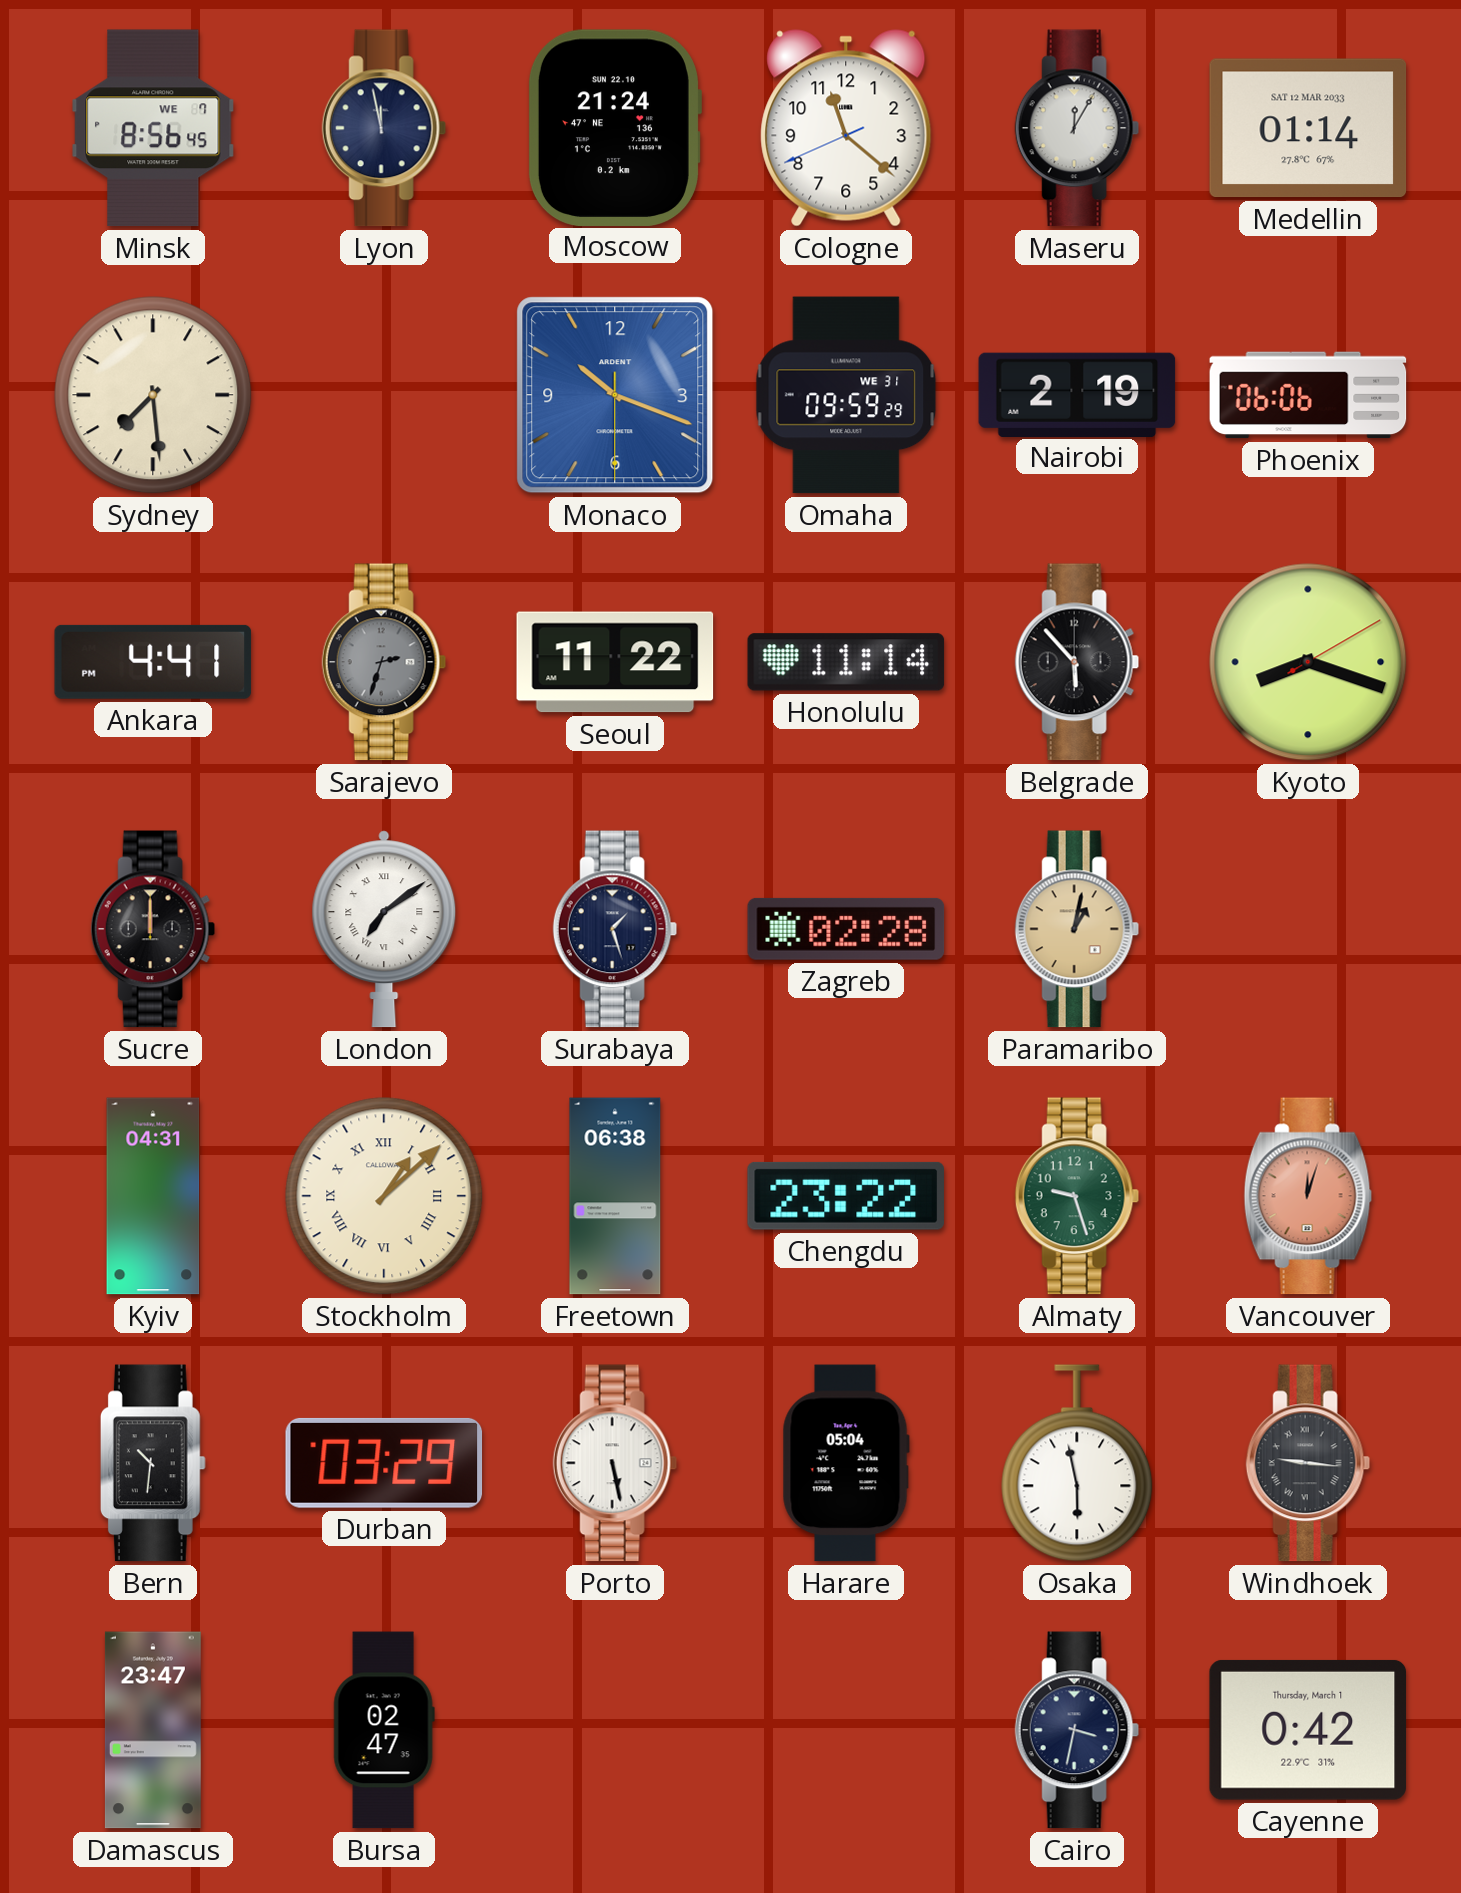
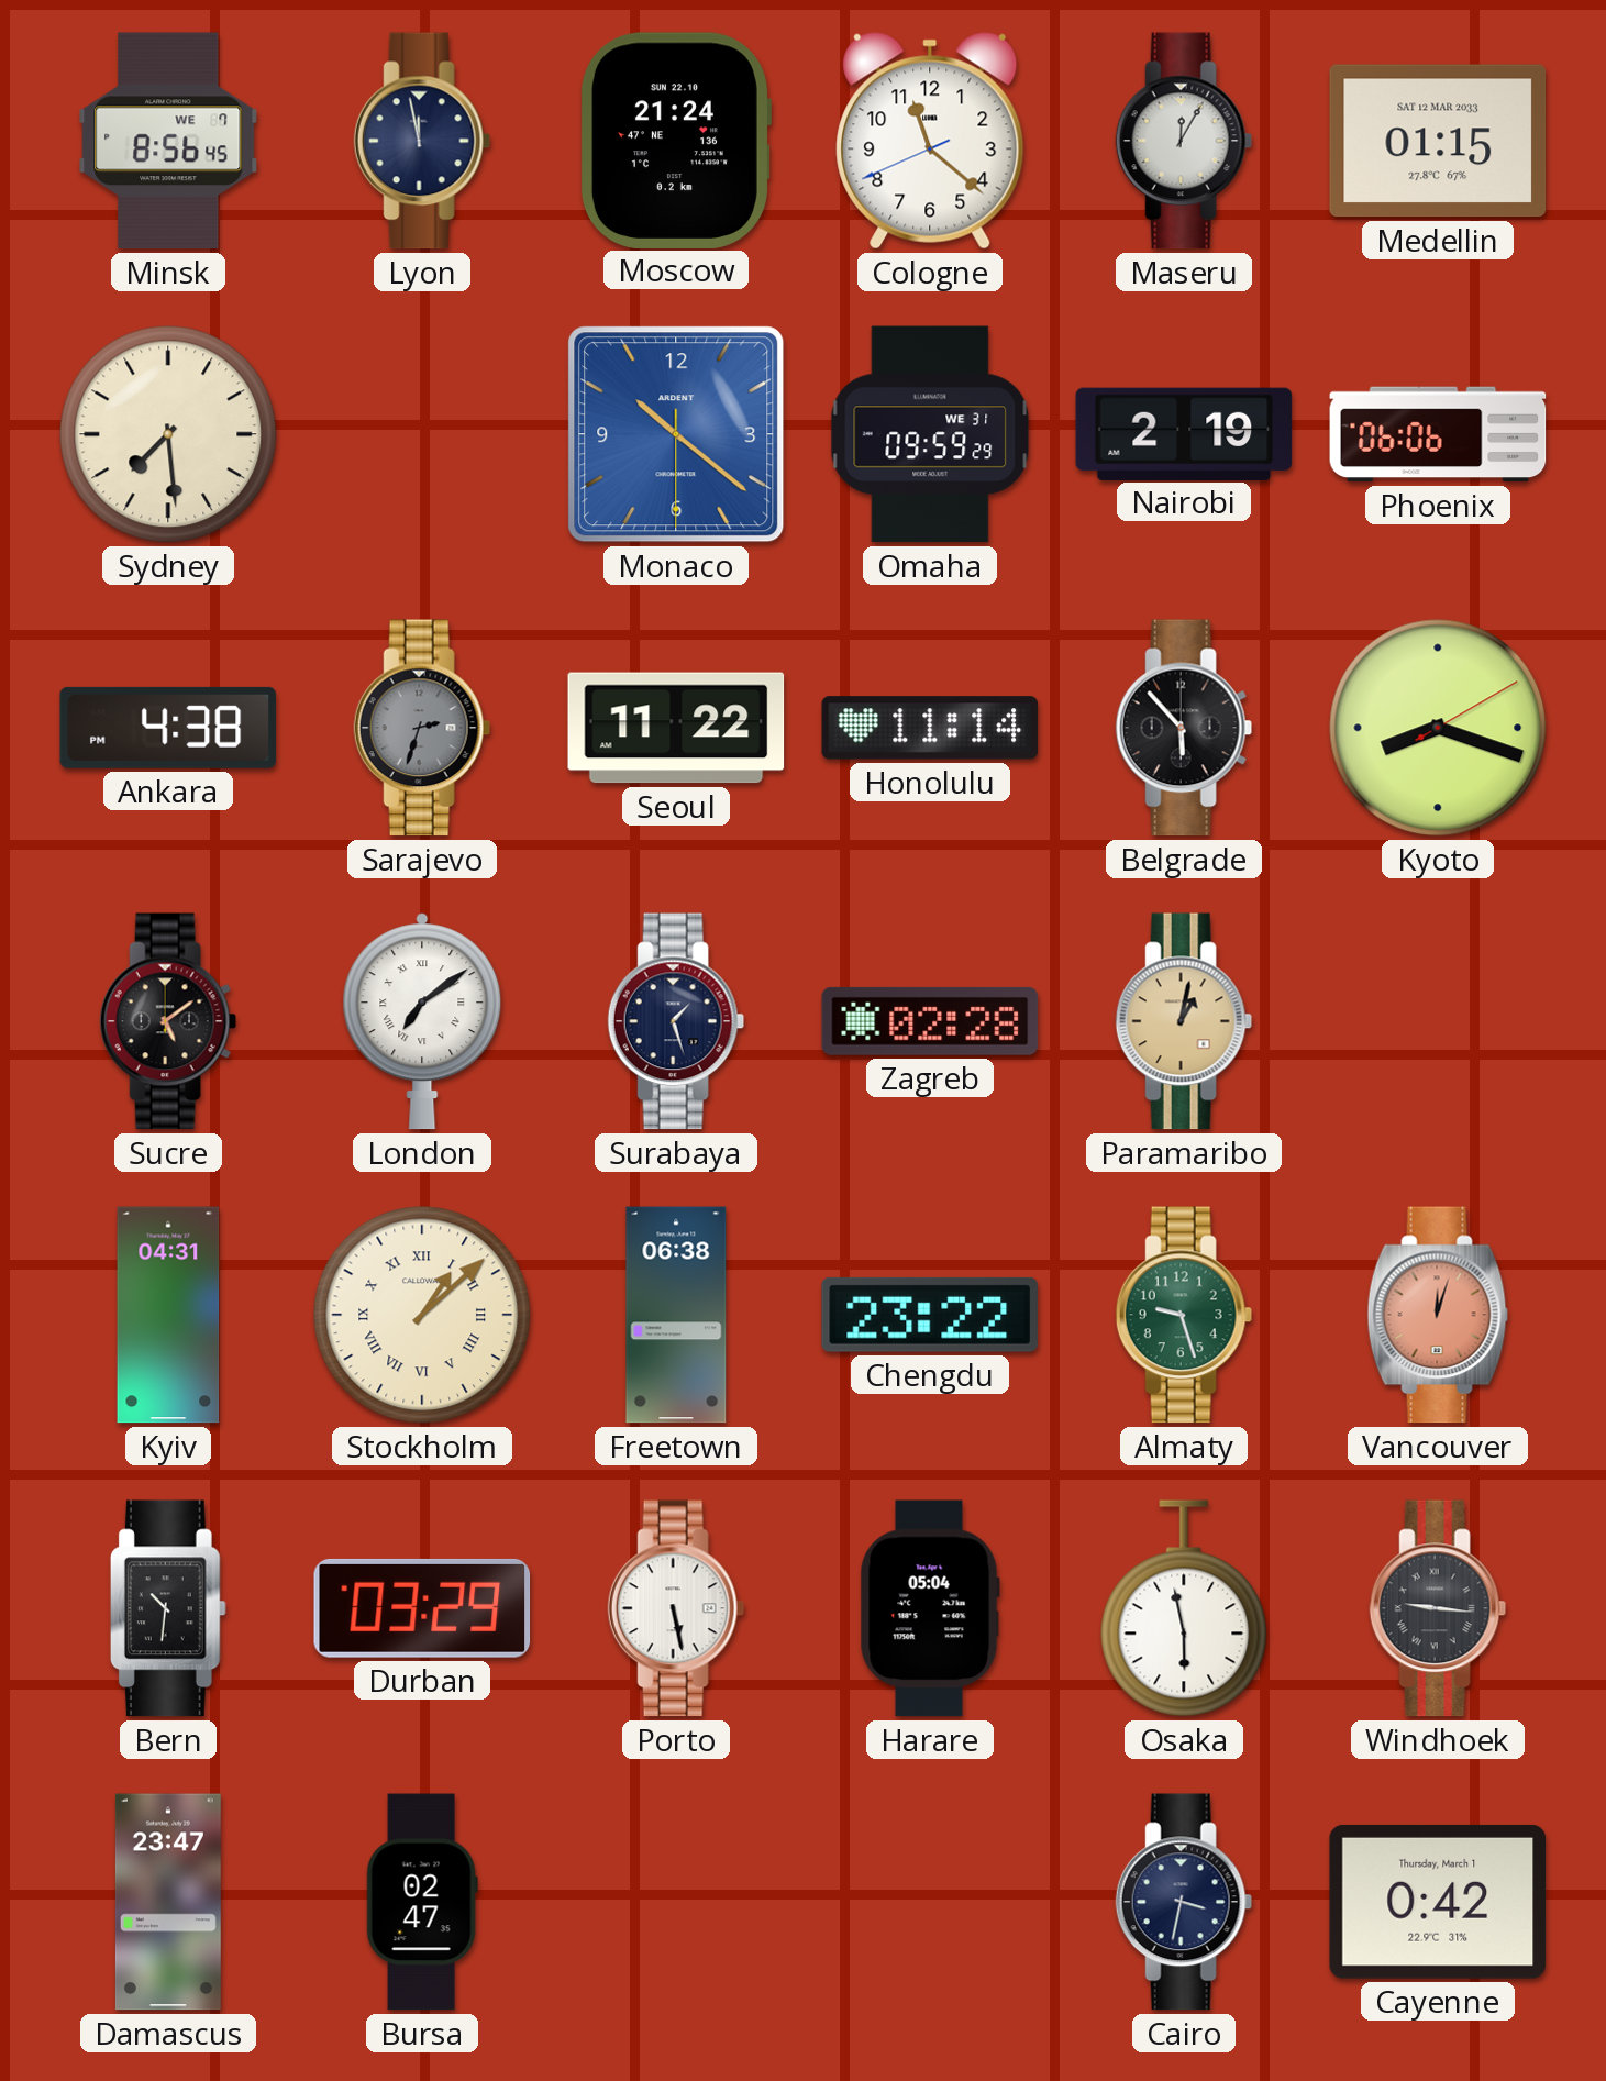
Medellin: 01:14 -> 01:15
Monaco: 10:18 -> 10:21
Ankara: 4:41 -> 4:38
Sucre: 12:00 -> 5:09
